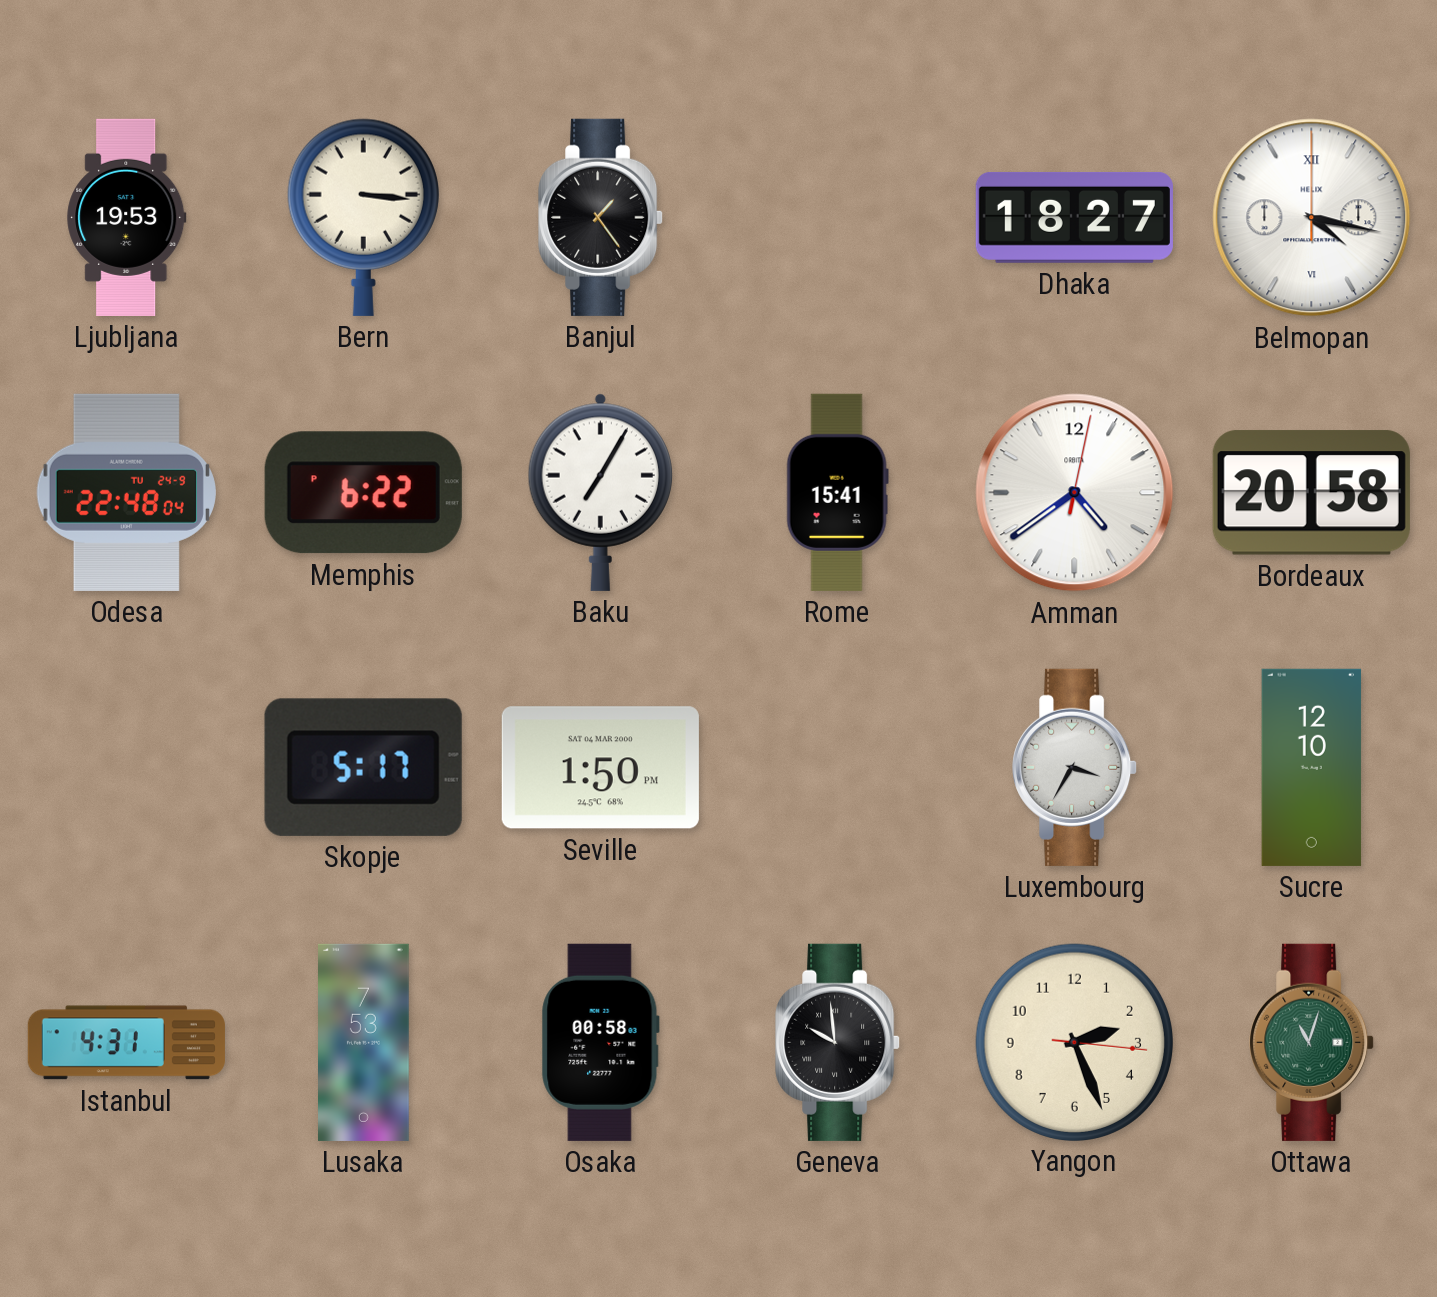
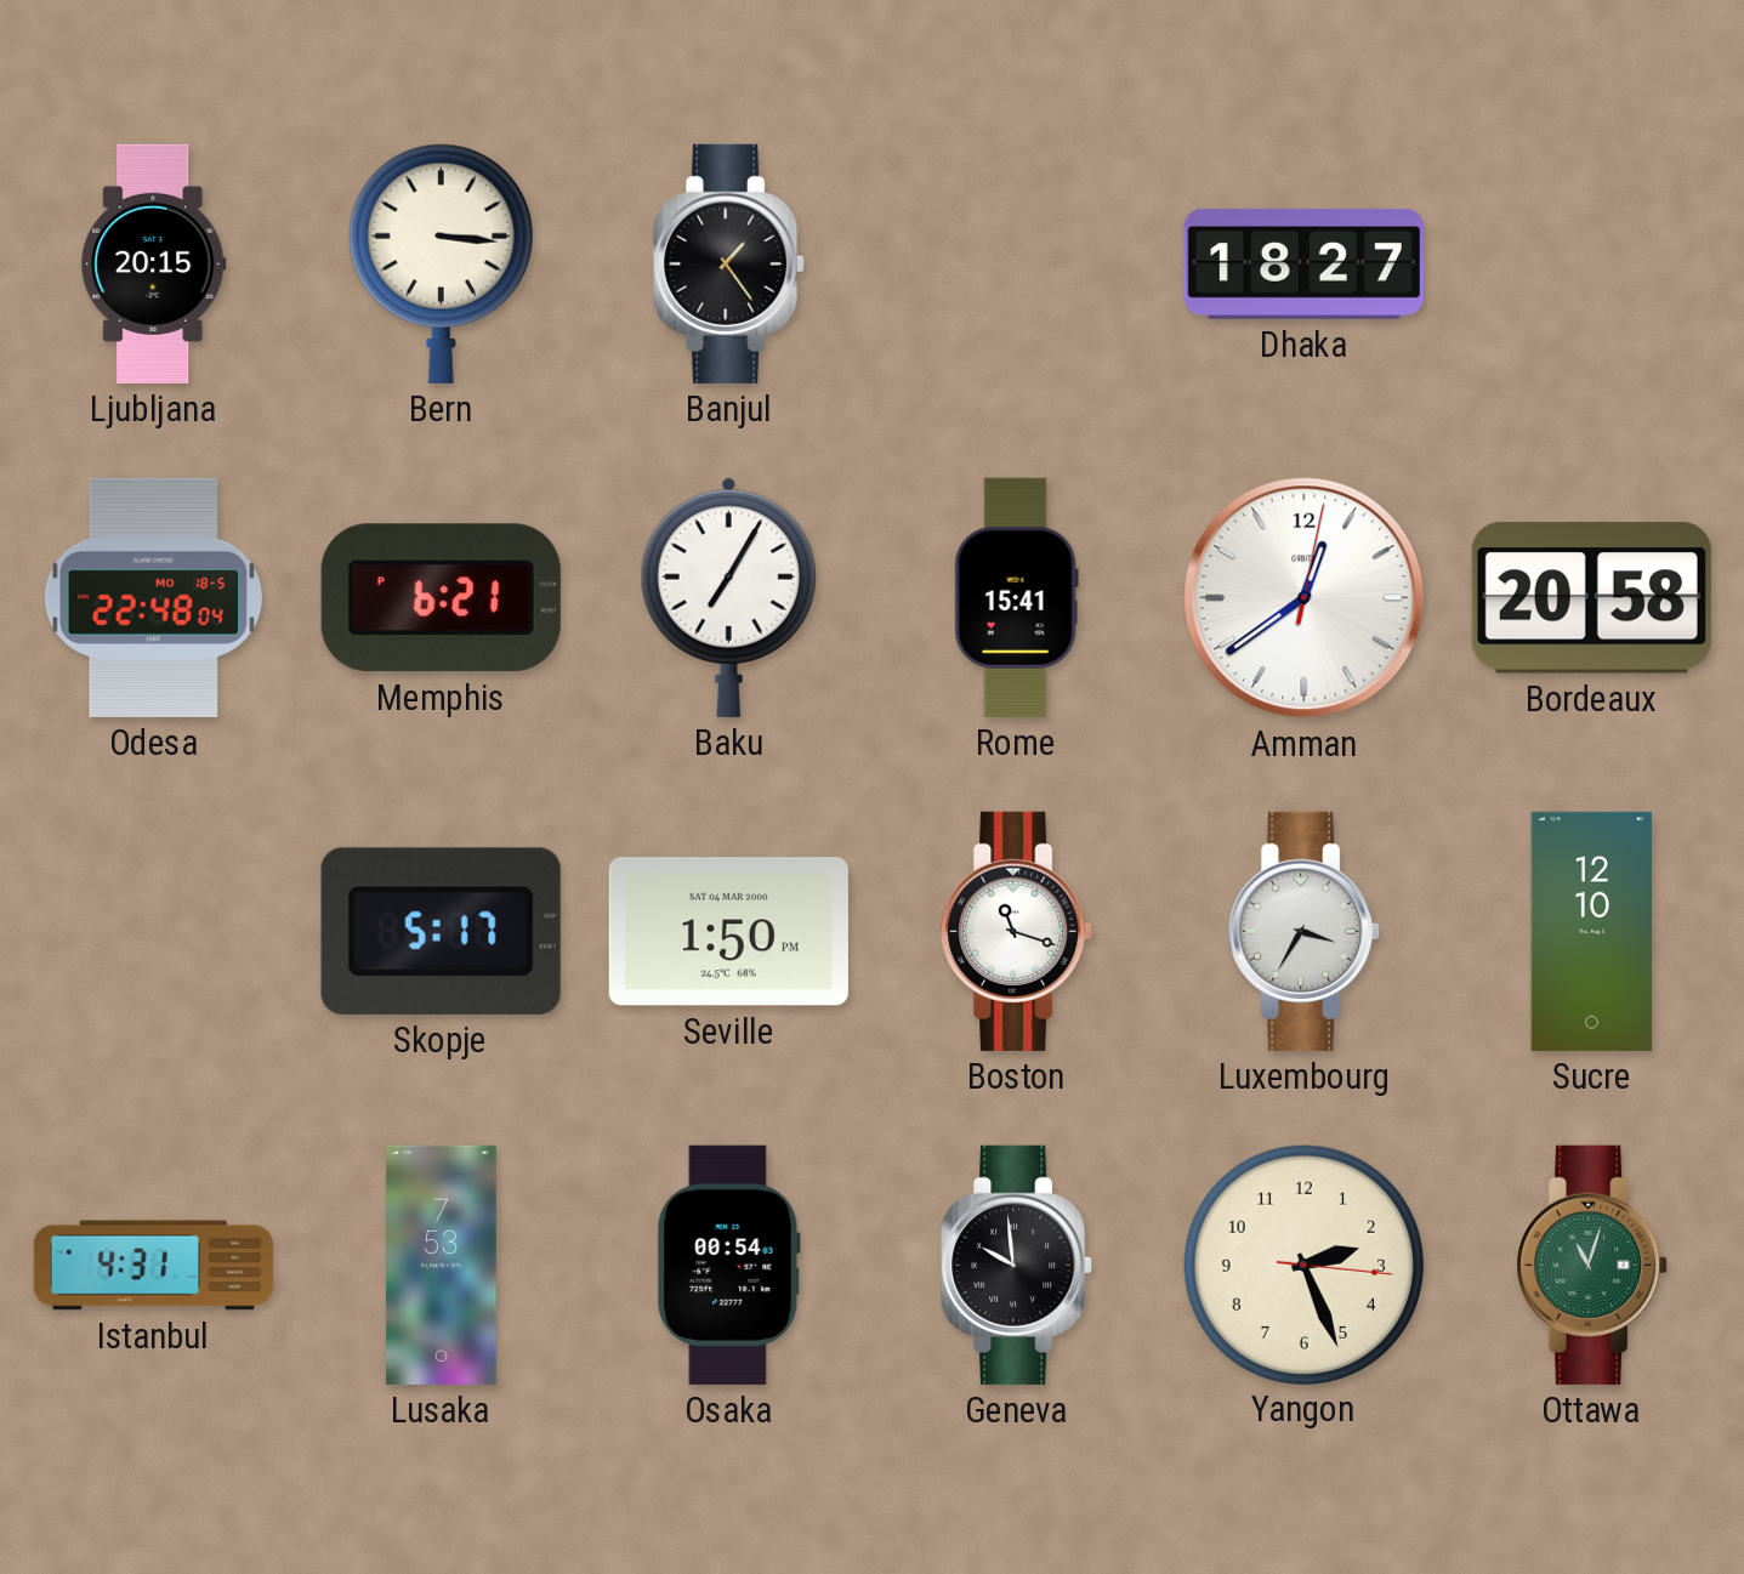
Ljubljana: 19:53 -> 20:15
Belmopan: 4:17 -> none
Odesa date: TU 24-9 -> MO 18-5
Memphis: 6:22 -> 6:21
Amman: 4:39 -> 12:39
Boston: none -> 11:18
Osaka: 00:58 -> 00:54
